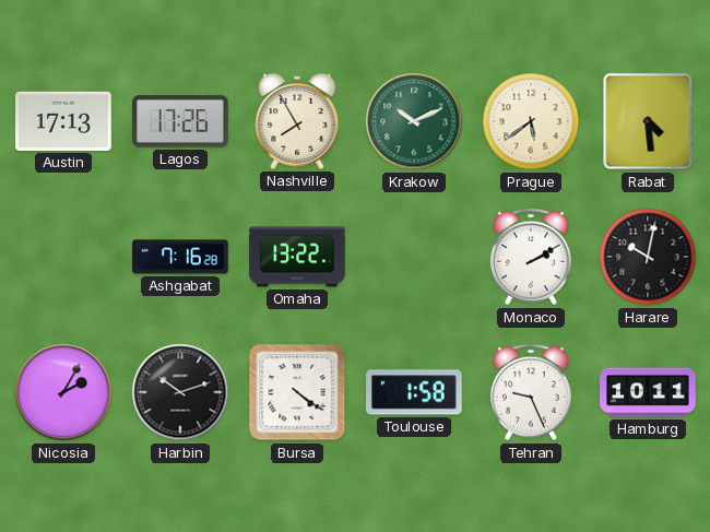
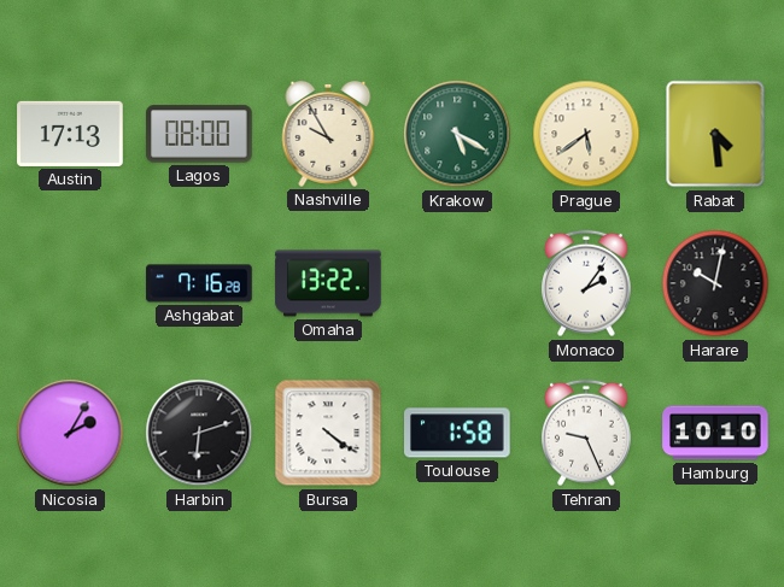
Lagos: 17:26 -> 08:00
Nashville: 7:55 -> 9:55
Krakow: 10:11 -> 5:20
Monaco: 2:10 -> 2:06
Harbin: 10:12 -> 6:12
Hamburg: 10:11 -> 10:10
